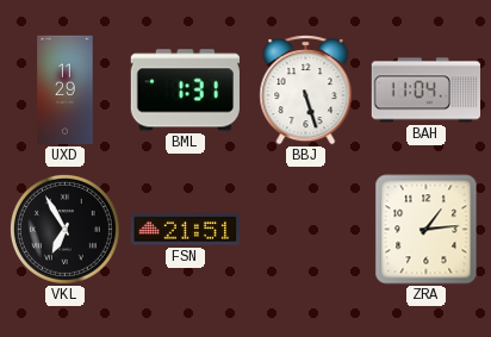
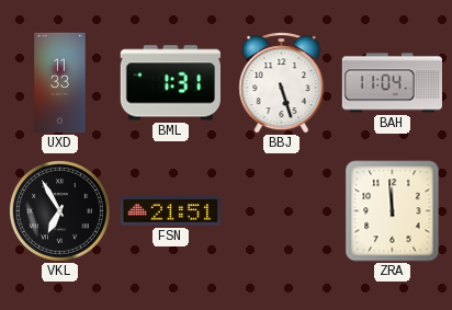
UXD: 11:29 -> 11:33
ZRA: 1:14 -> 11:59
